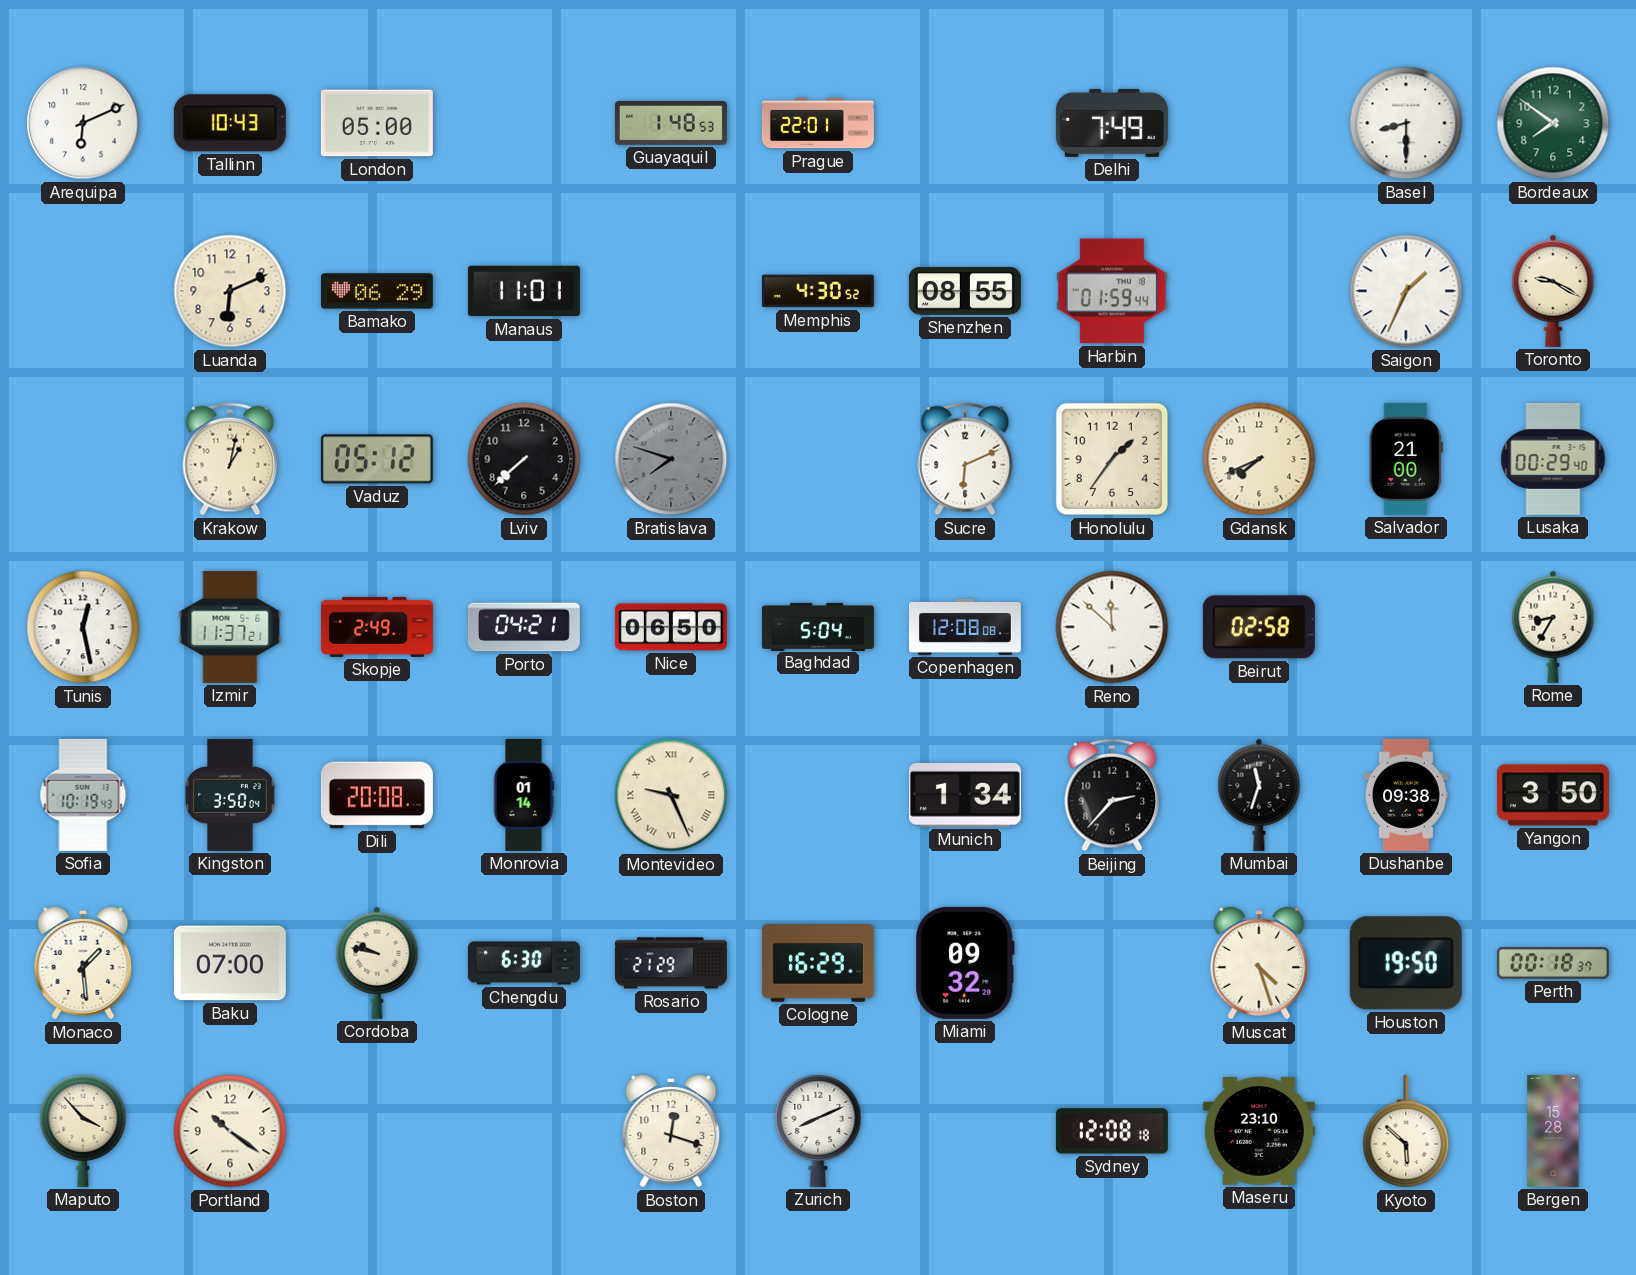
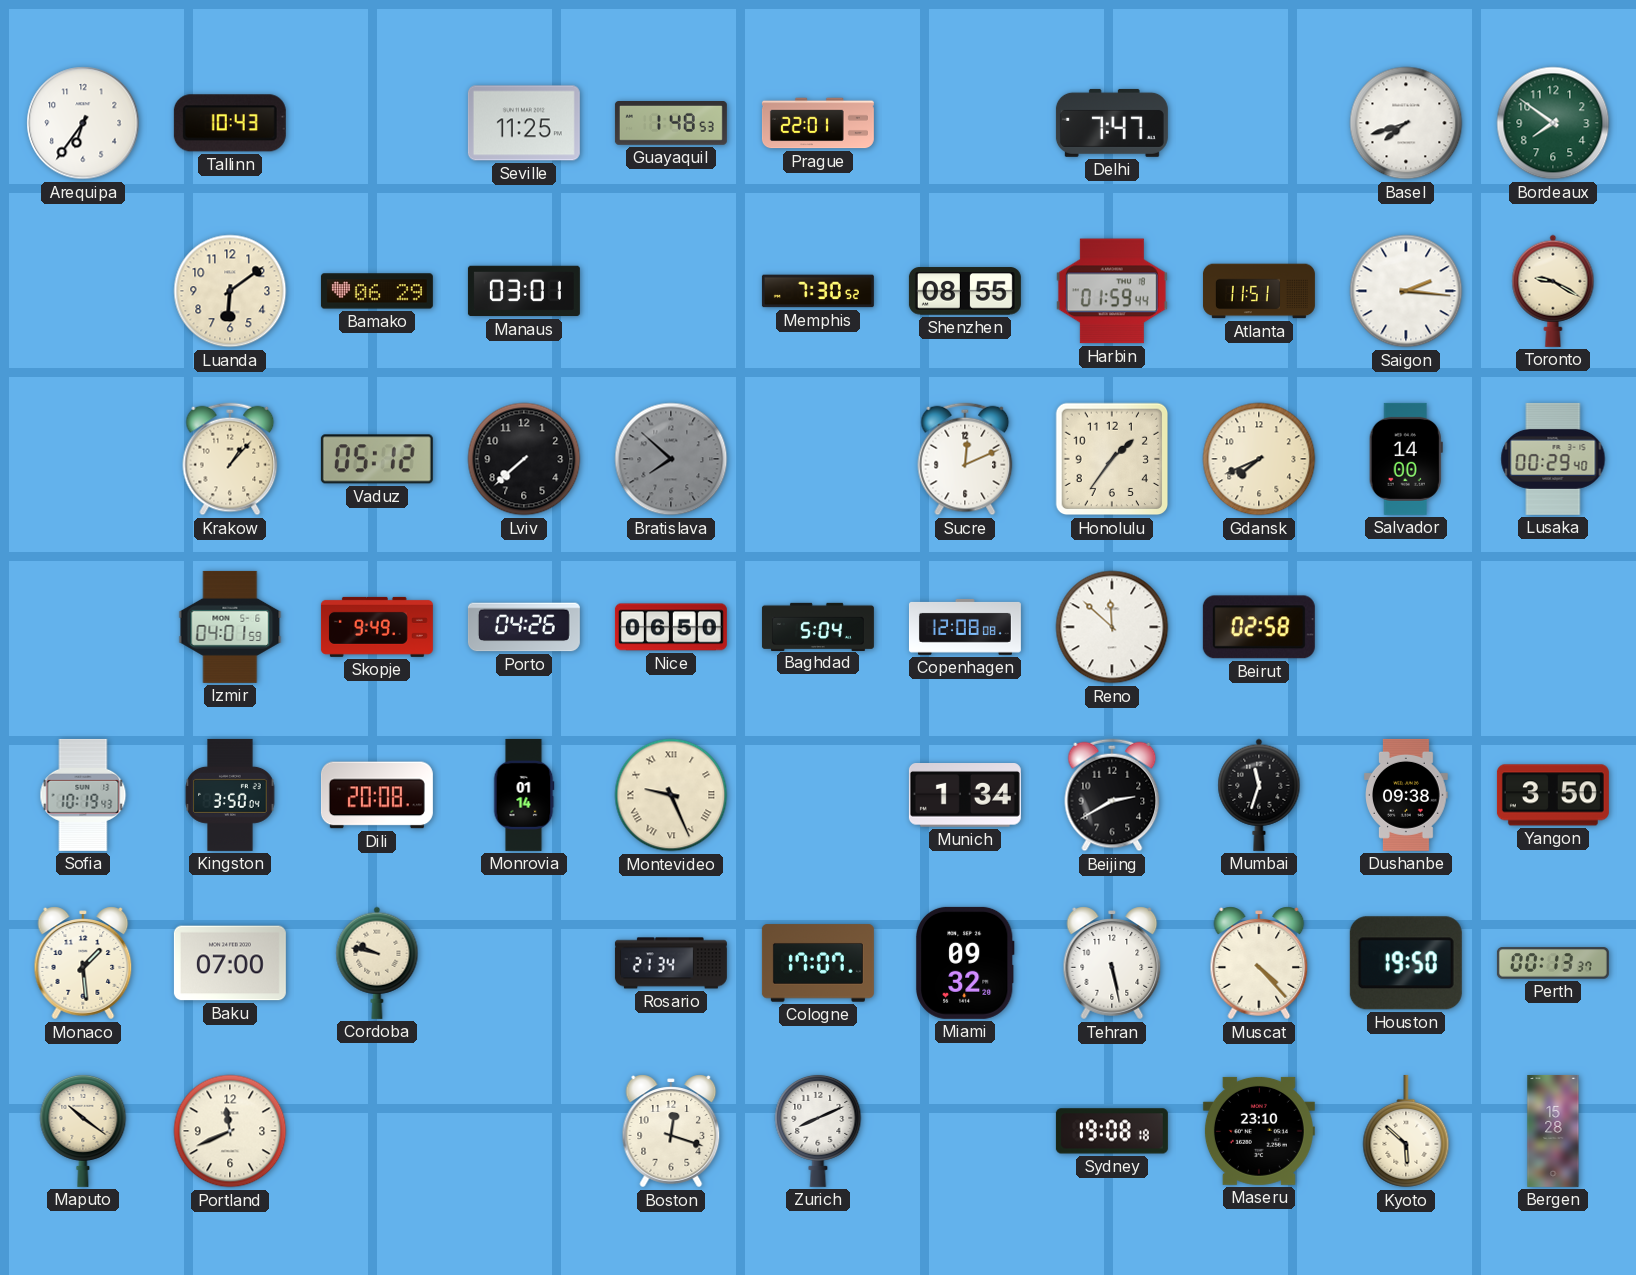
Arequipa: 6:11 -> 6:36
London: 05:00 -> none
Seville: none -> 11:25
Delhi: 7:49 -> 7:47
Basel: 8:30 -> 7:42
Luanda: 6:11 -> 6:09
Manaus: 11:01 -> 03:01
Memphis: 4:30 -> 7:30
Atlanta: none -> 11:51
Saigon: 1:34 -> 2:16
Krakow: 1:02 -> 1:07
Bratislava: 7:48 -> 7:52
Sucre: 6:11 -> 12:11
Salvador: 21:00 -> 14:00
Tunis: 12:28 -> none
Izmir: 11:37 -> 04:01
Skopje: 2:49 -> 9:49
Porto: 04:21 -> 04:26
Rome: 8:35 -> none
Beijing: 2:37 -> 2:40
Chengdu: 6:30 -> none
Rosario: 21:29 -> 21:34
Cologne: 16:29 -> 17:07
Tehran: none -> 5:28
Muscat: 4:27 -> 4:23
Perth: 00:18 -> 00:13
Maputo: 3:53 -> 10:21
Portland: 10:21 -> 11:41
Sydney: 12:08 -> 19:08
